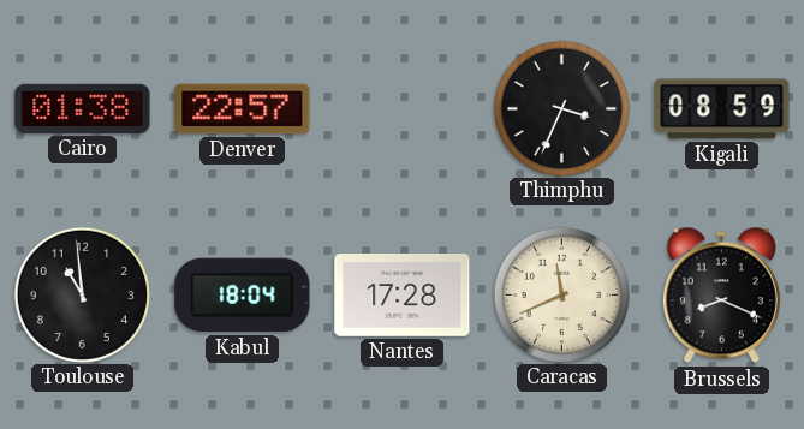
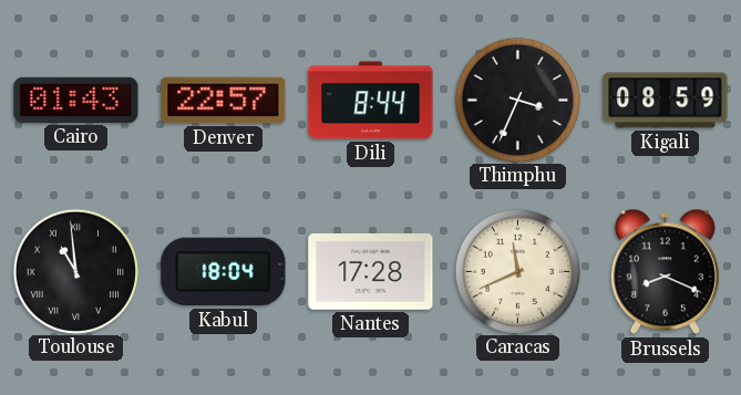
Cairo: 01:38 -> 01:43
Dili: none -> 8:44
Toulouse numerals: Arabic -> Roman
